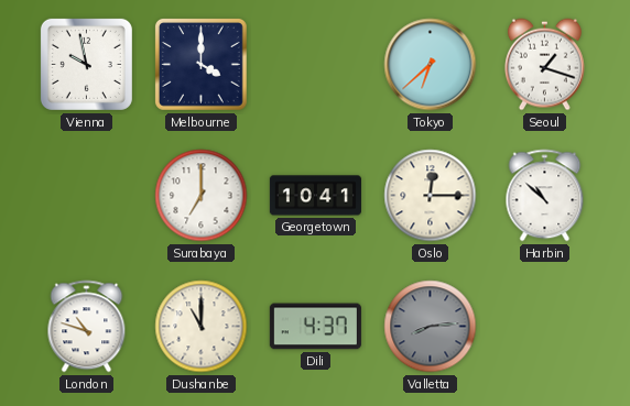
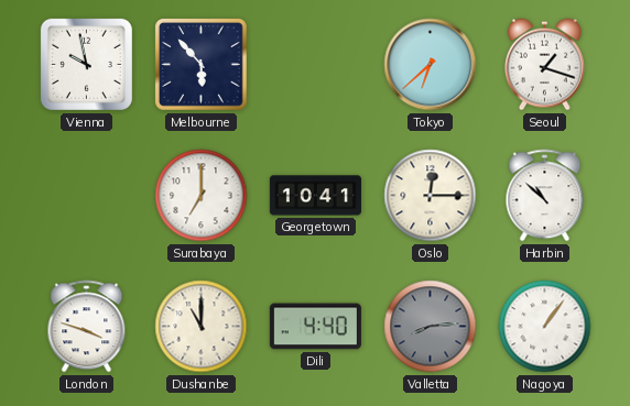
Melbourne: 4:00 -> 5:53
London: 10:48 -> 3:48
Dili: 4:37 -> 4:40
Nagoya: none -> 1:06
